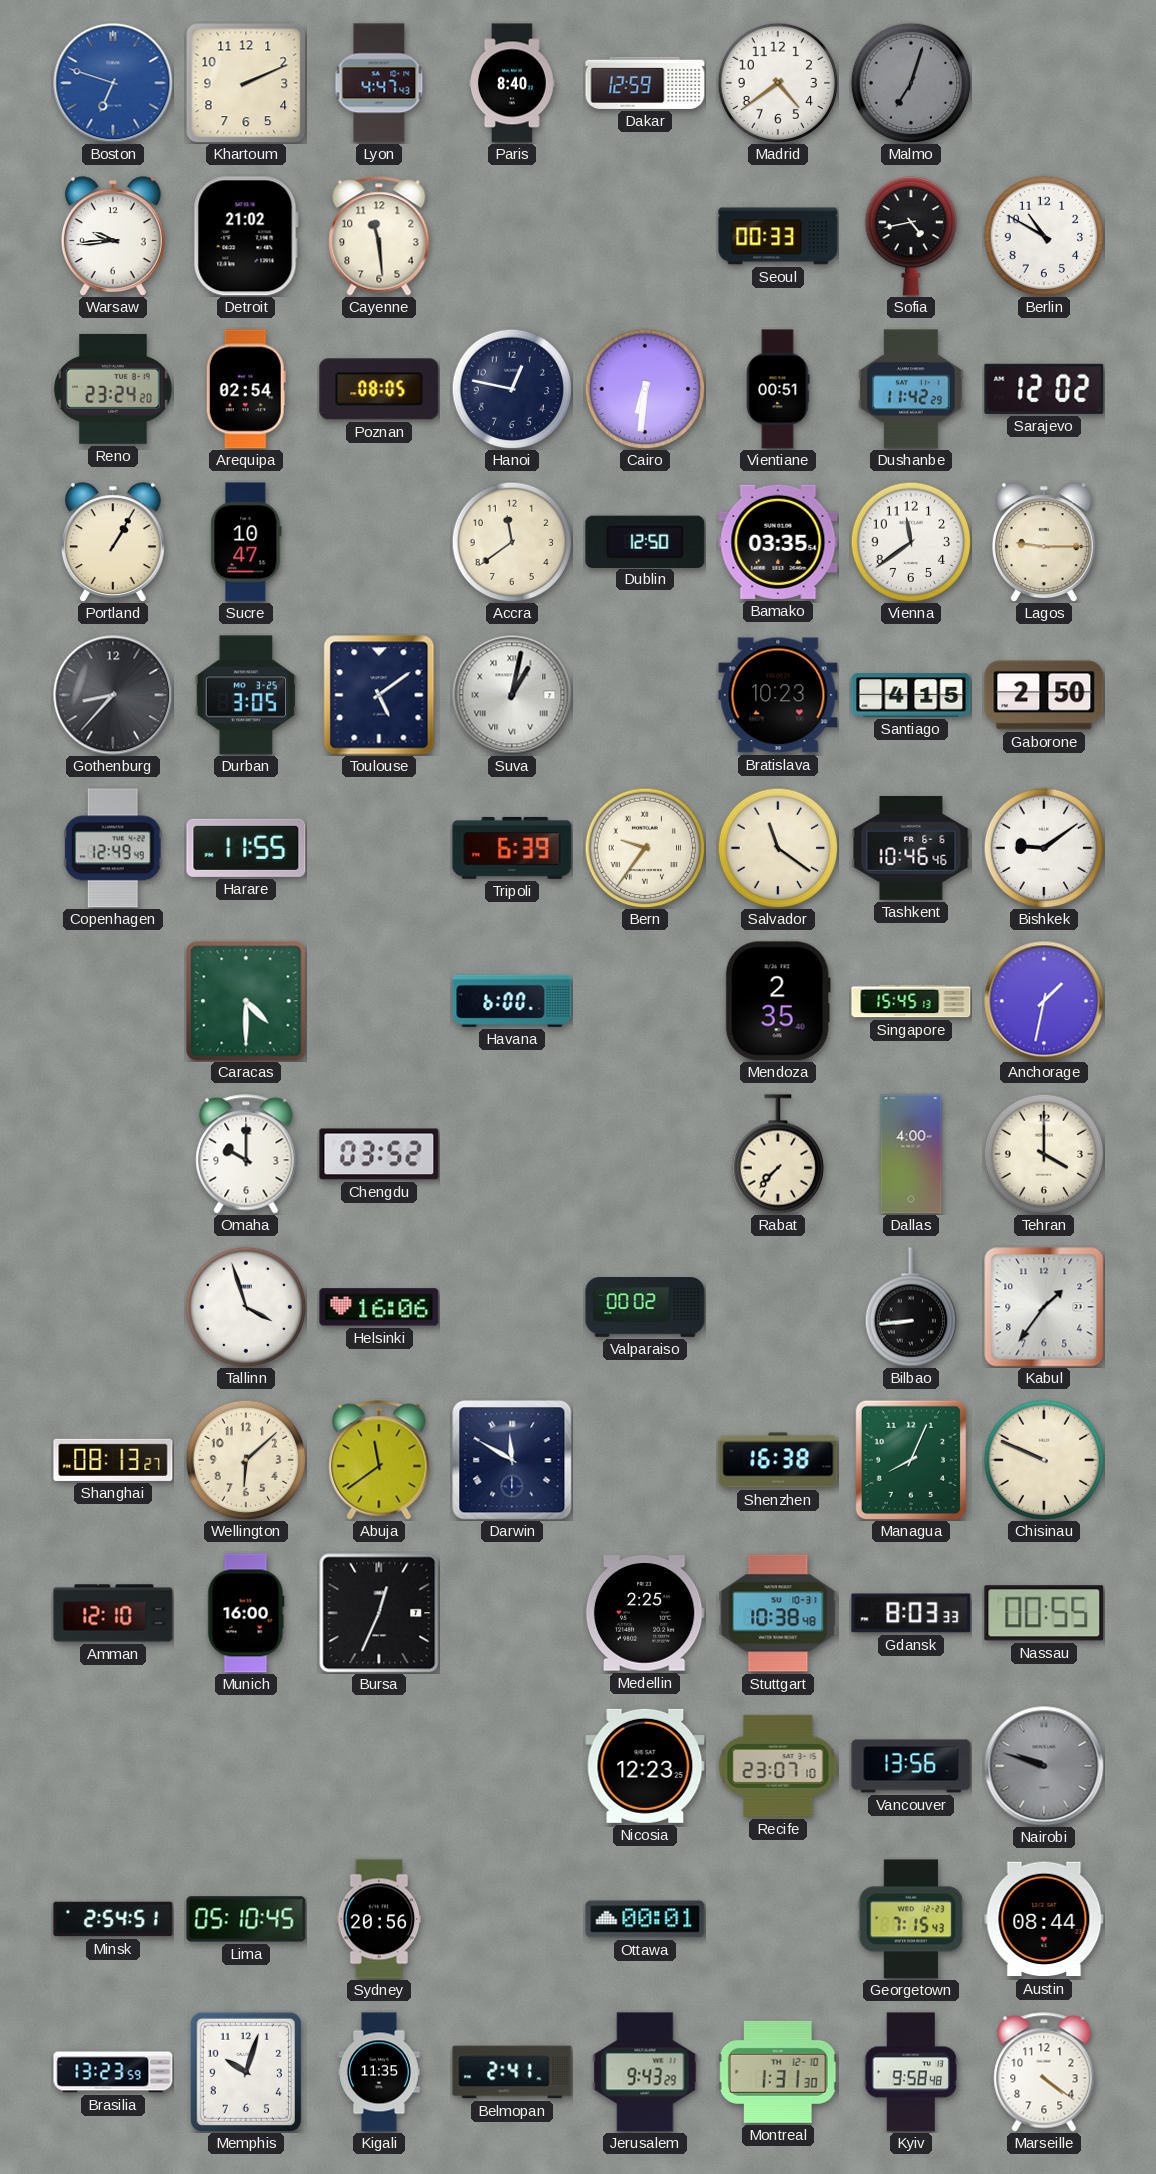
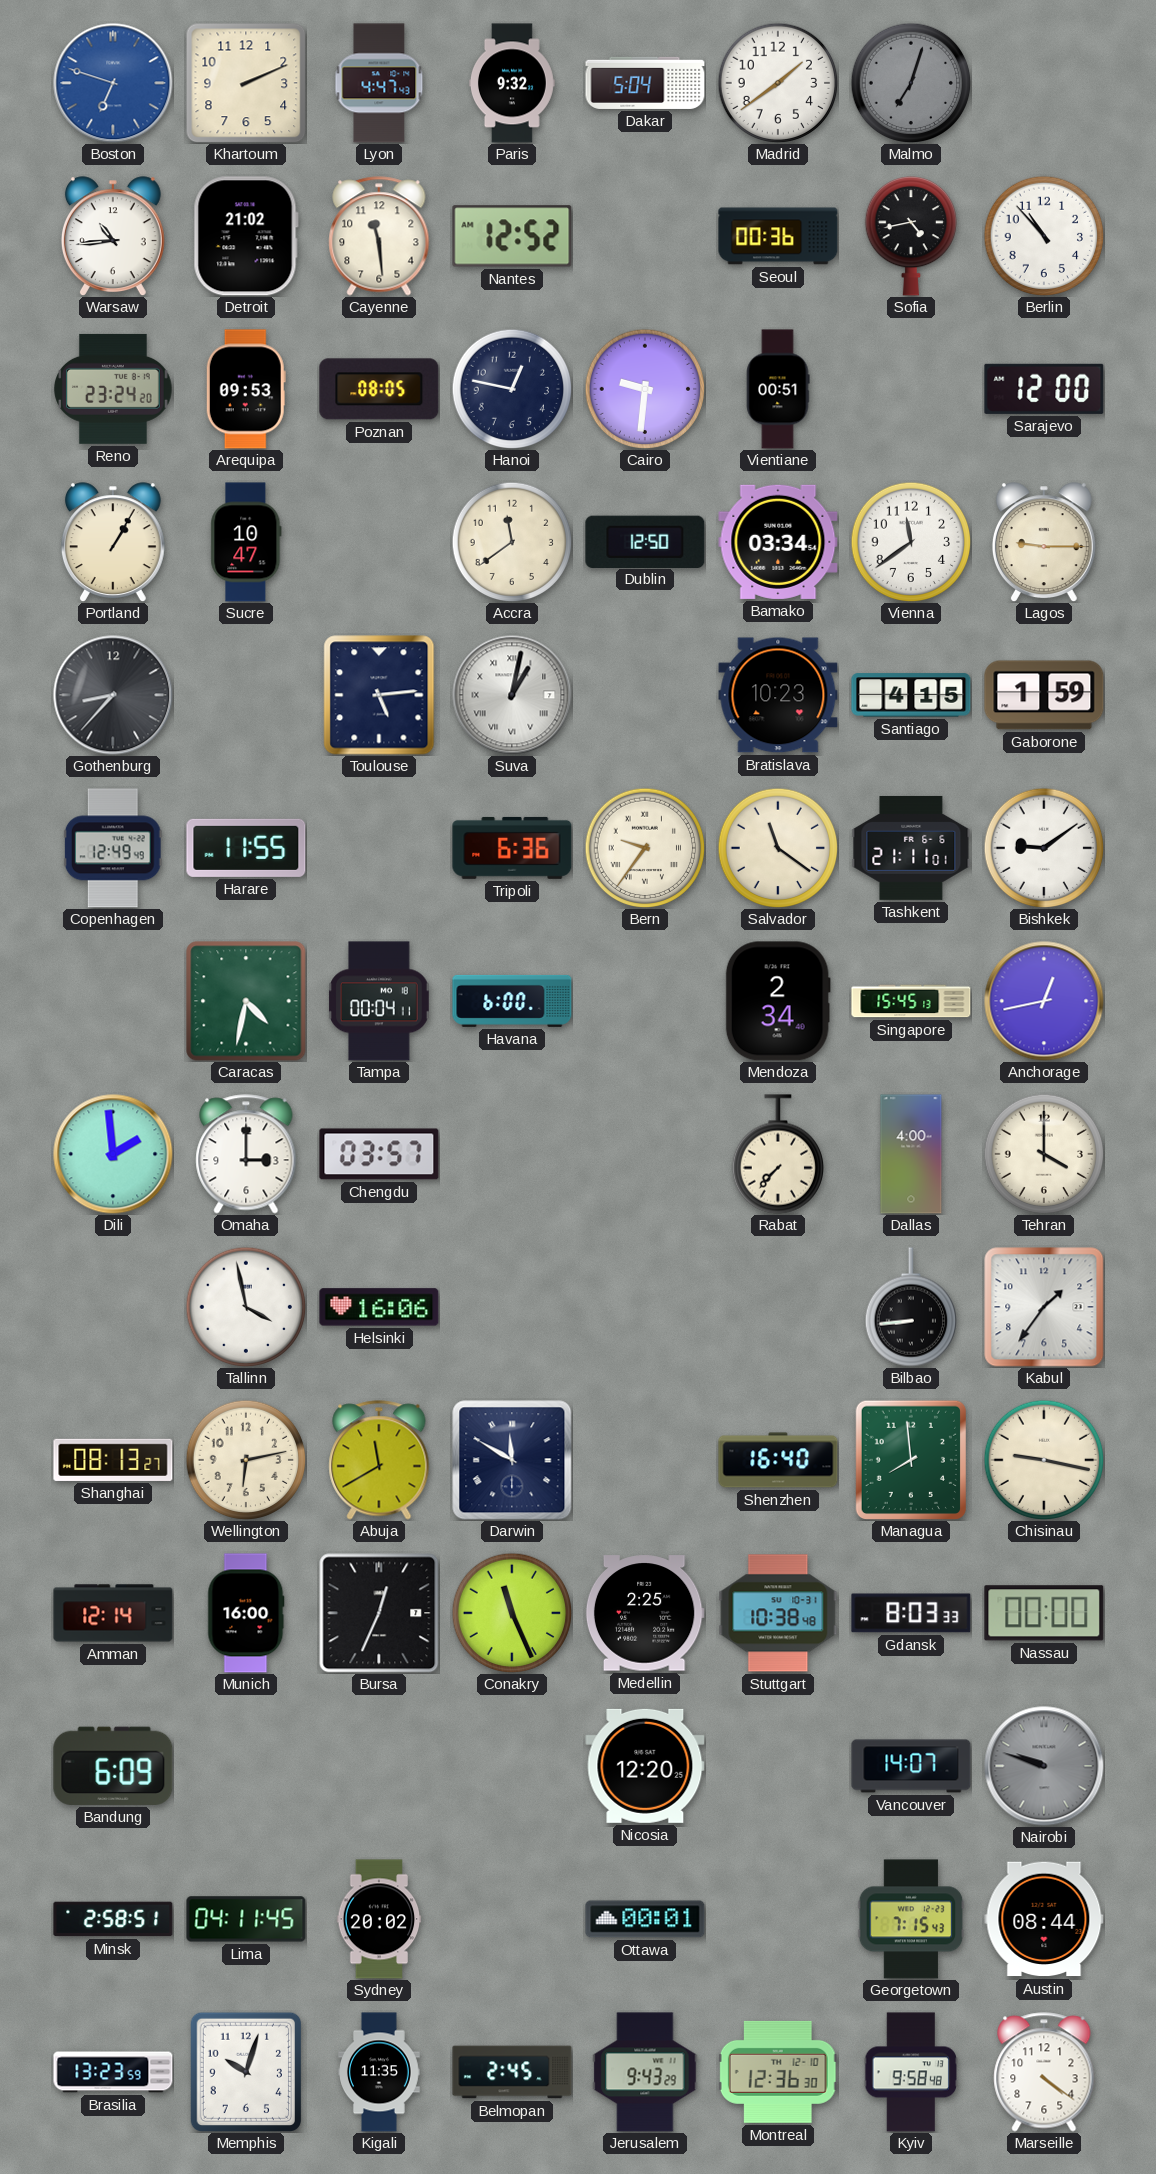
Paris: 8:40 -> 9:32
Dakar: 12:59 -> 5:04
Madrid: 4:39 -> 1:39
Warsaw: 9:44 -> 10:44
Nantes: none -> 12:52
Seoul: 00:33 -> 00:36
Berlin: 10:50 -> 10:53
Arequipa: 02:54 -> 09:53
Cairo: 6:31 -> 9:31
Dushanbe: 11:42 -> none
Sarajevo: 12:02 -> 12:00
Bamako: 03:35 -> 03:34
Durban: 3:05 -> none
Toulouse: 5:09 -> 5:14
Gaborone: 2:50 -> 1:59
Tripoli: 6:39 -> 6:36
Tashkent: 10:46 -> 21:11
Caracas: 4:30 -> 4:32
Tampa: none -> 00:04
Mendoza: 2:35 -> 2:34
Anchorage: 1:32 -> 12:43
Dili: none -> 1:59
Omaha: 10:00 -> 3:00
Chengdu: 03:52 -> 03:57
Tallinn: 3:57 -> 3:58
Valparaiso: 00:02 -> none
Wellington: 6:08 -> 6:13
Abuja: 11:39 -> 11:40
Shenzhen: 16:38 -> 16:40
Managua: 8:04 -> 7:59
Chisinau: 9:49 -> 9:17
Amman: 12:10 -> 12:14
Conakry: none -> 11:26
Nassau: 00:55 -> 00:00
Bandung: none -> 6:09
Nicosia: 12:23 -> 12:20
Recife: 23:07 -> none
Vancouver: 13:56 -> 14:07
Minsk: 2:54 -> 2:58
Lima: 05:10 -> 04:11
Sydney: 20:56 -> 20:02
Belmopan: 2:41 -> 2:45
Montreal: 1:31 -> 12:36
